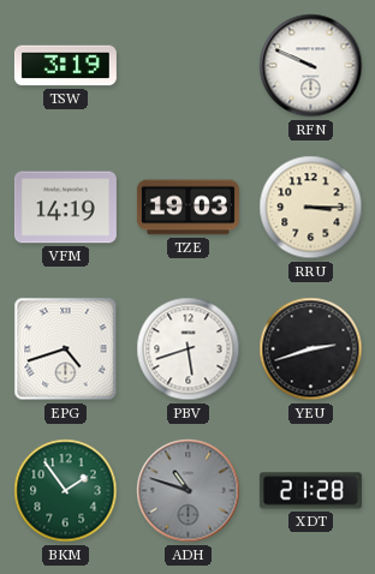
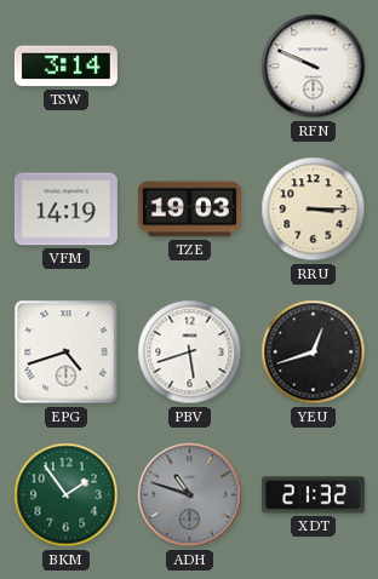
TSW: 3:19 -> 3:14
YEU: 2:42 -> 12:42
XDT: 21:28 -> 21:32
